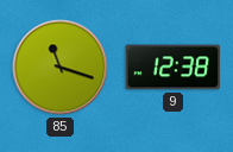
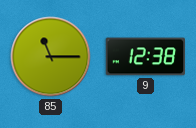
85: 11:18 -> 11:15
